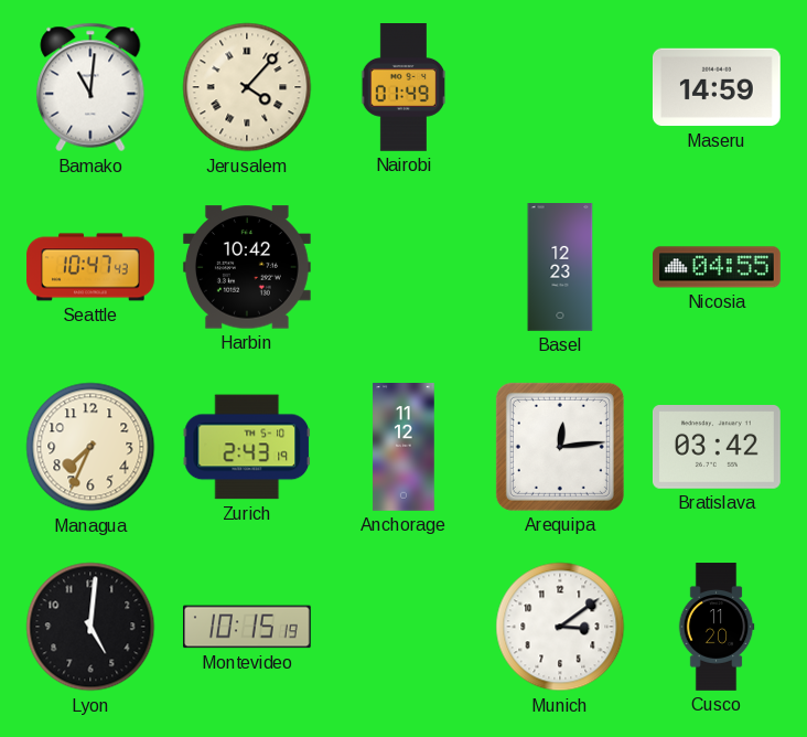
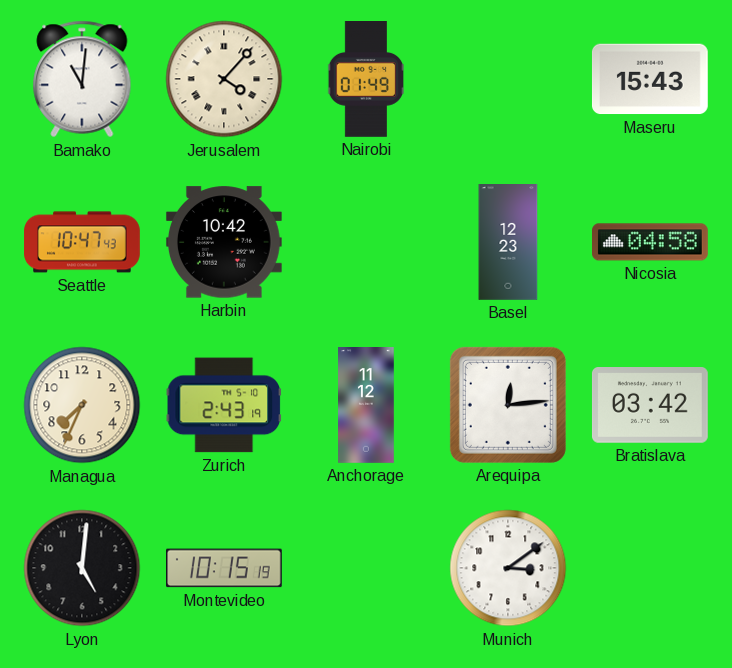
Maseru: 14:59 -> 15:43
Nicosia: 04:55 -> 04:58
Cusco: 11:20 -> none
